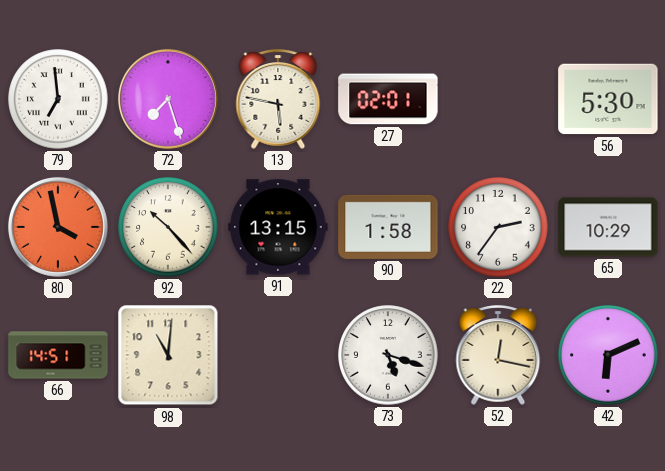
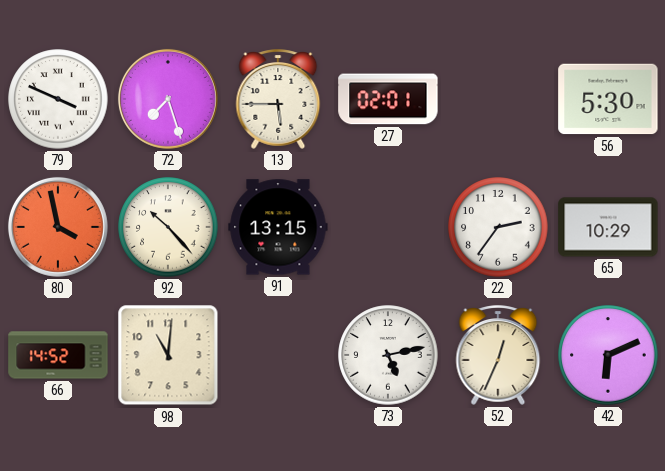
79: 6:59 -> 3:49
13: 5:47 -> 5:45
90: 1:58 -> none
66: 14:51 -> 14:52
73: 5:18 -> 5:13
52: 12:17 -> 12:34
